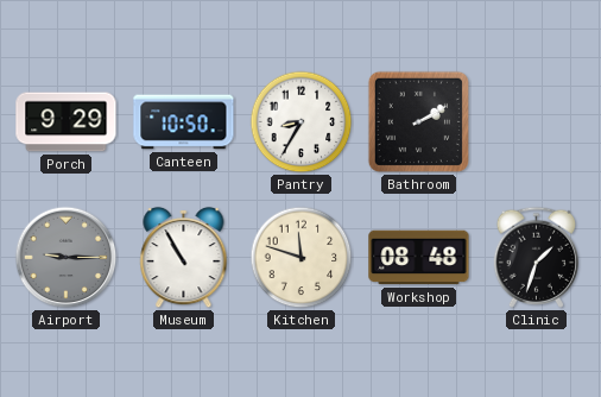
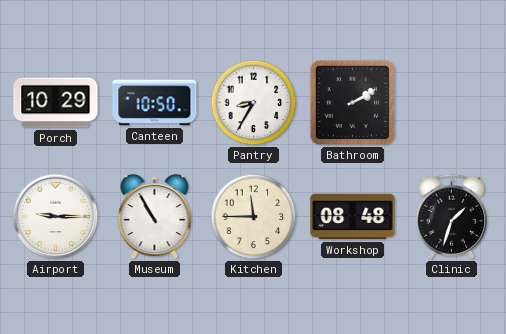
Porch: 9:29 -> 10:29
Airport dial: grey -> white
Kitchen: 11:48 -> 11:45
